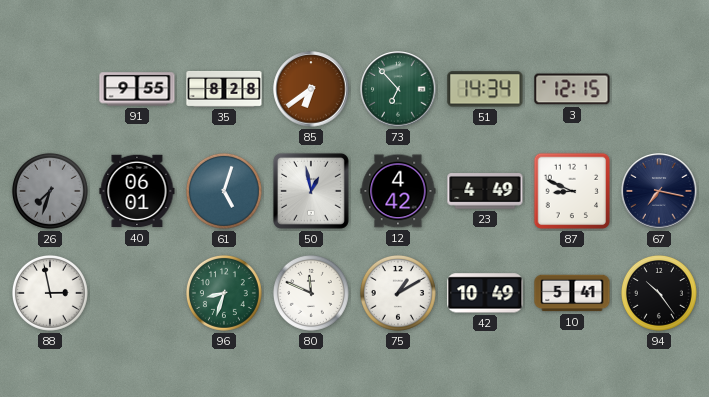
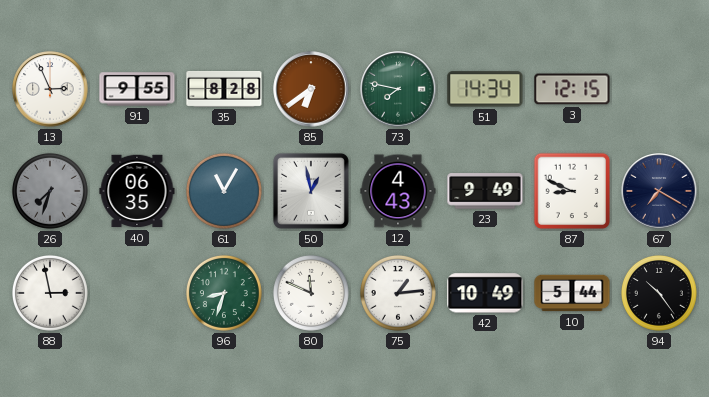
13: none -> 2:56
73: 6:53 -> 7:47
40: 06:01 -> 06:35
61: 5:03 -> 11:05
12: 4:42 -> 4:43
23: 4:49 -> 9:49
67: 7:17 -> 7:20
75: 1:10 -> 1:14
10: 5:41 -> 5:44
